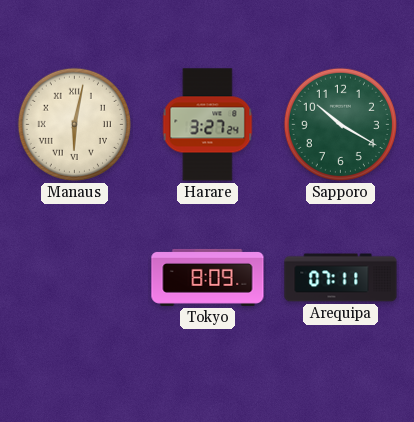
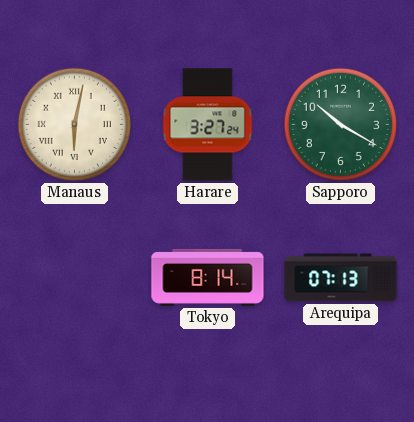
Tokyo: 8:09 -> 8:14
Arequipa: 07:11 -> 07:13
